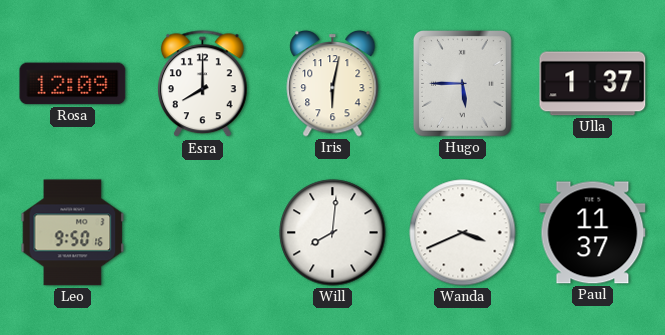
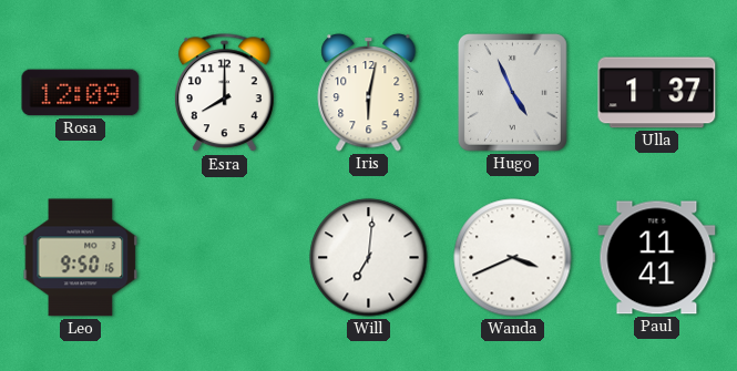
Hugo: 5:45 -> 4:56
Will: 8:01 -> 7:01
Paul: 11:37 -> 11:41
